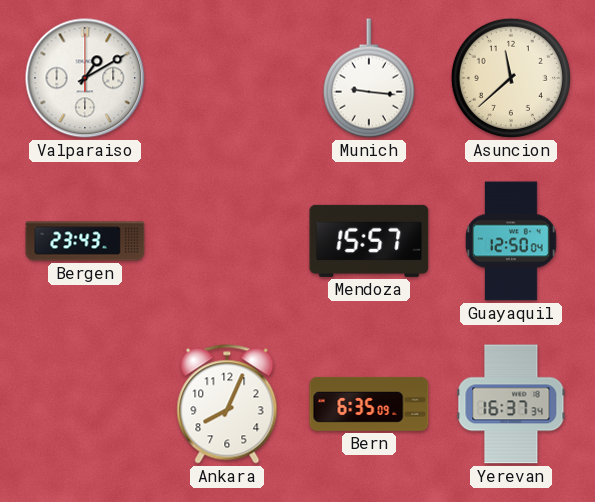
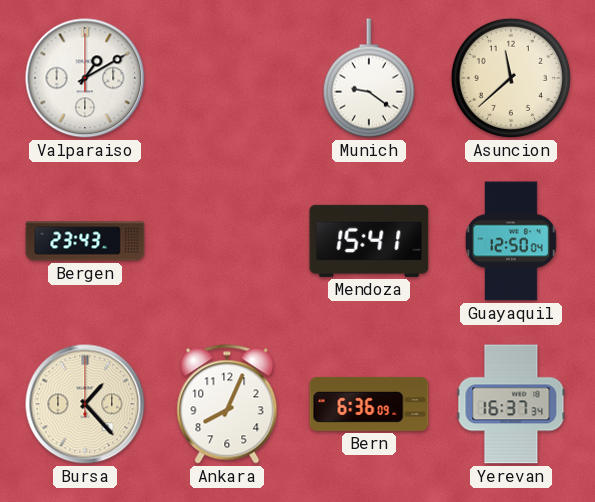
Munich: 9:16 -> 9:21
Mendoza: 15:57 -> 15:41
Bursa: none -> 1:23
Bern: 6:35 -> 6:36
